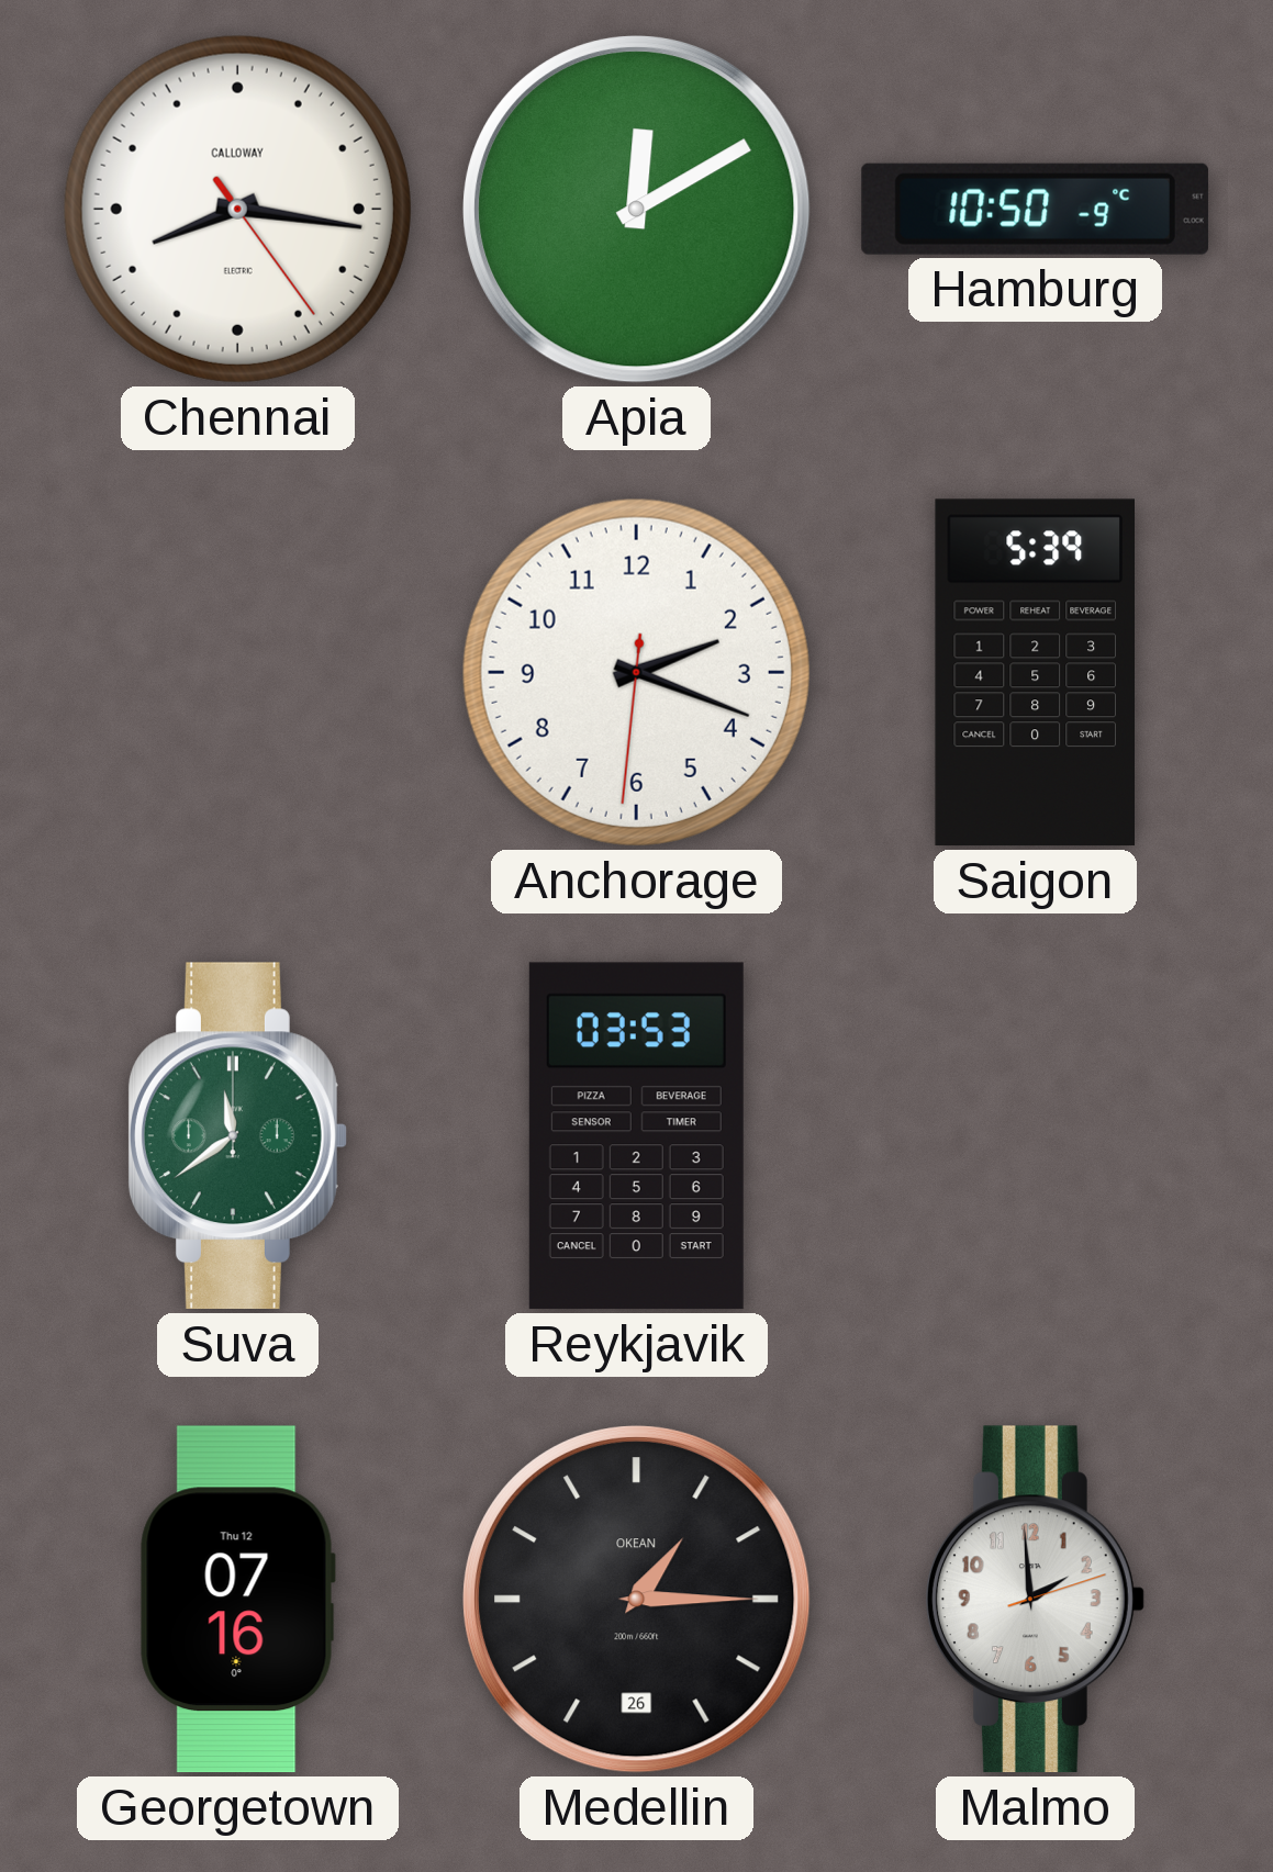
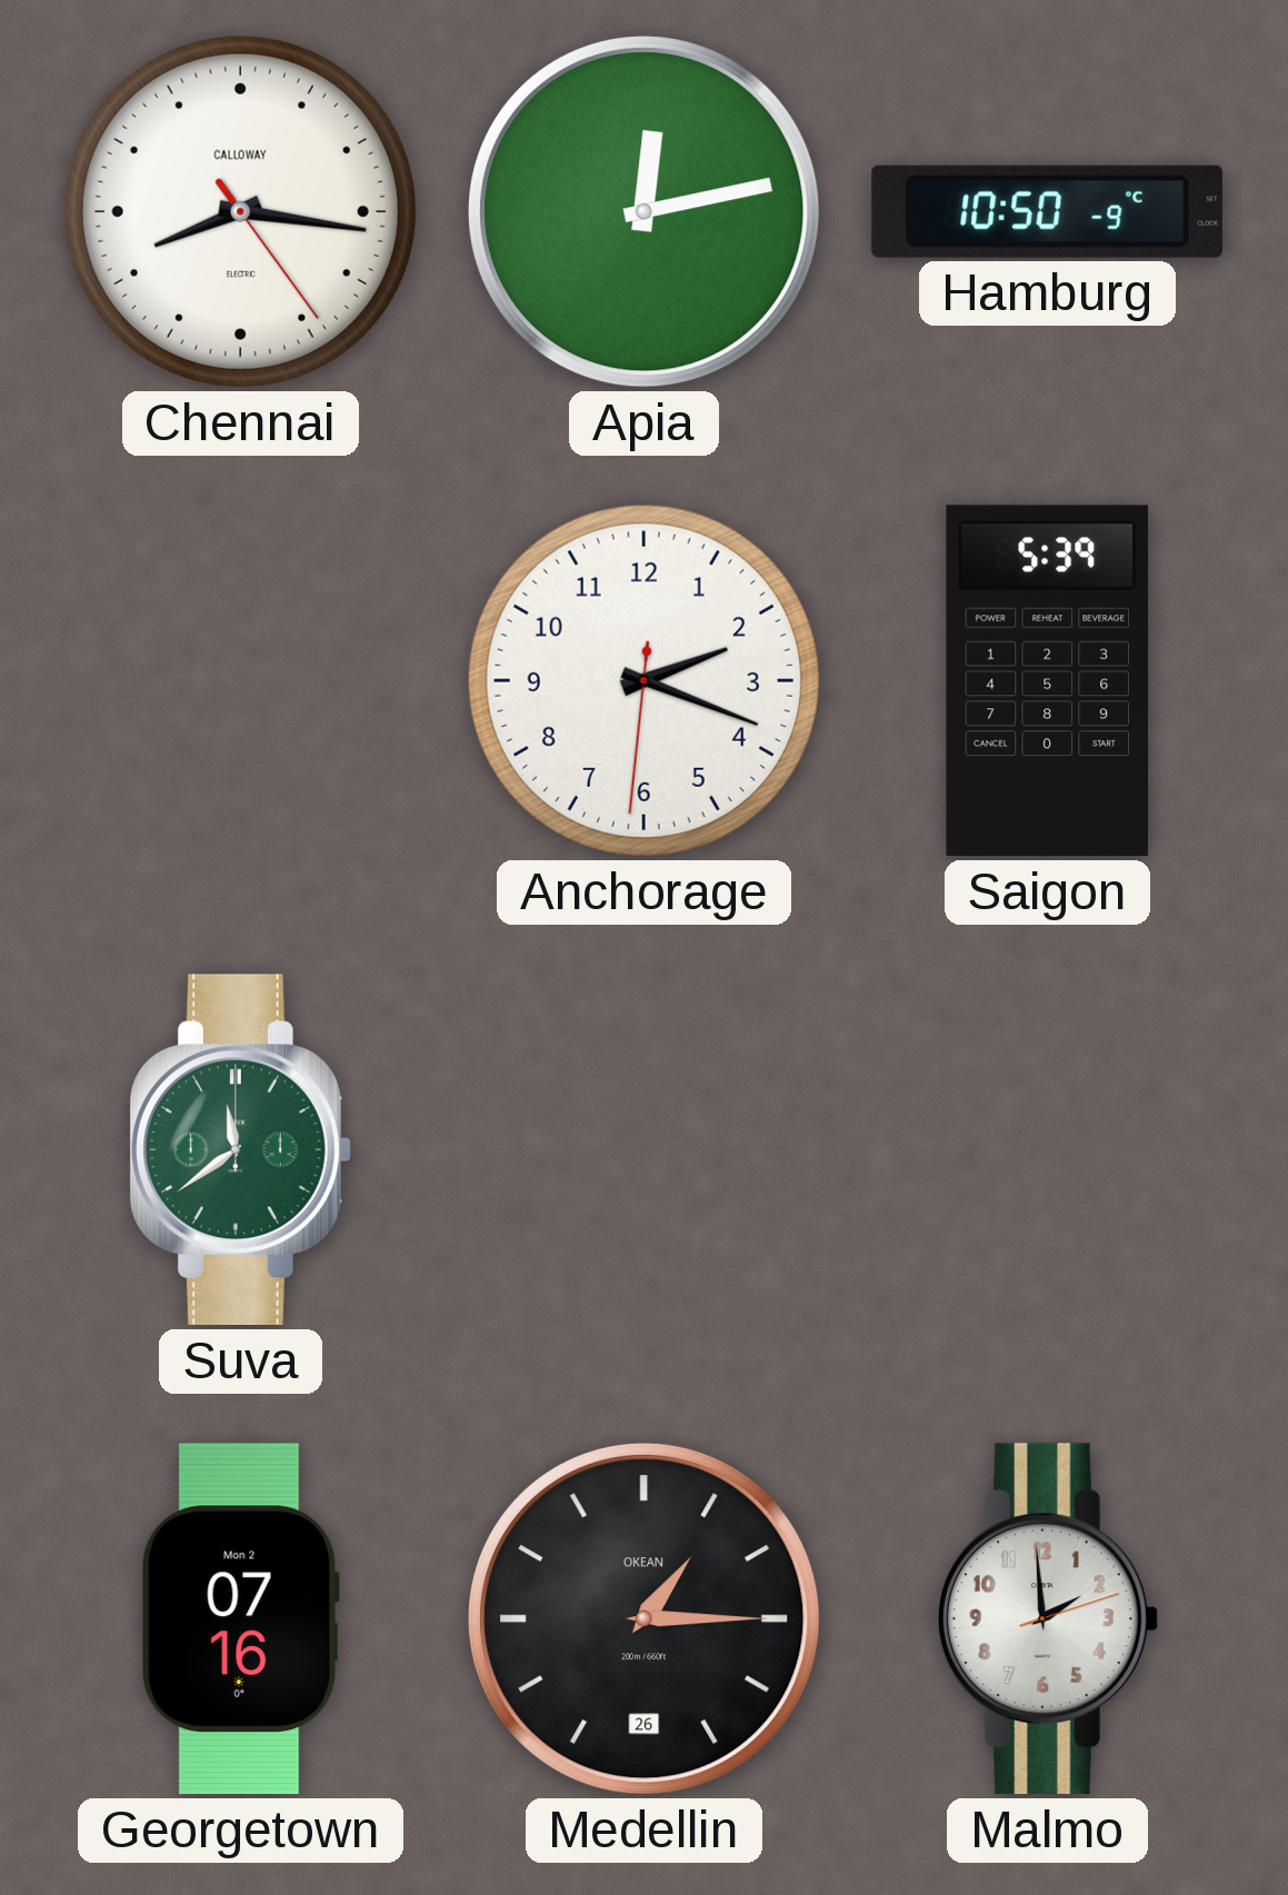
Apia: 12:10 -> 12:13
Reykjavik: 03:53 -> none
Georgetown date: Thu 12 -> Mon 2
